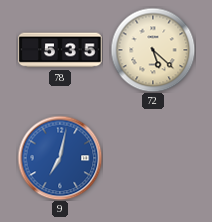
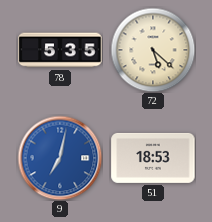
51: none -> 18:53
